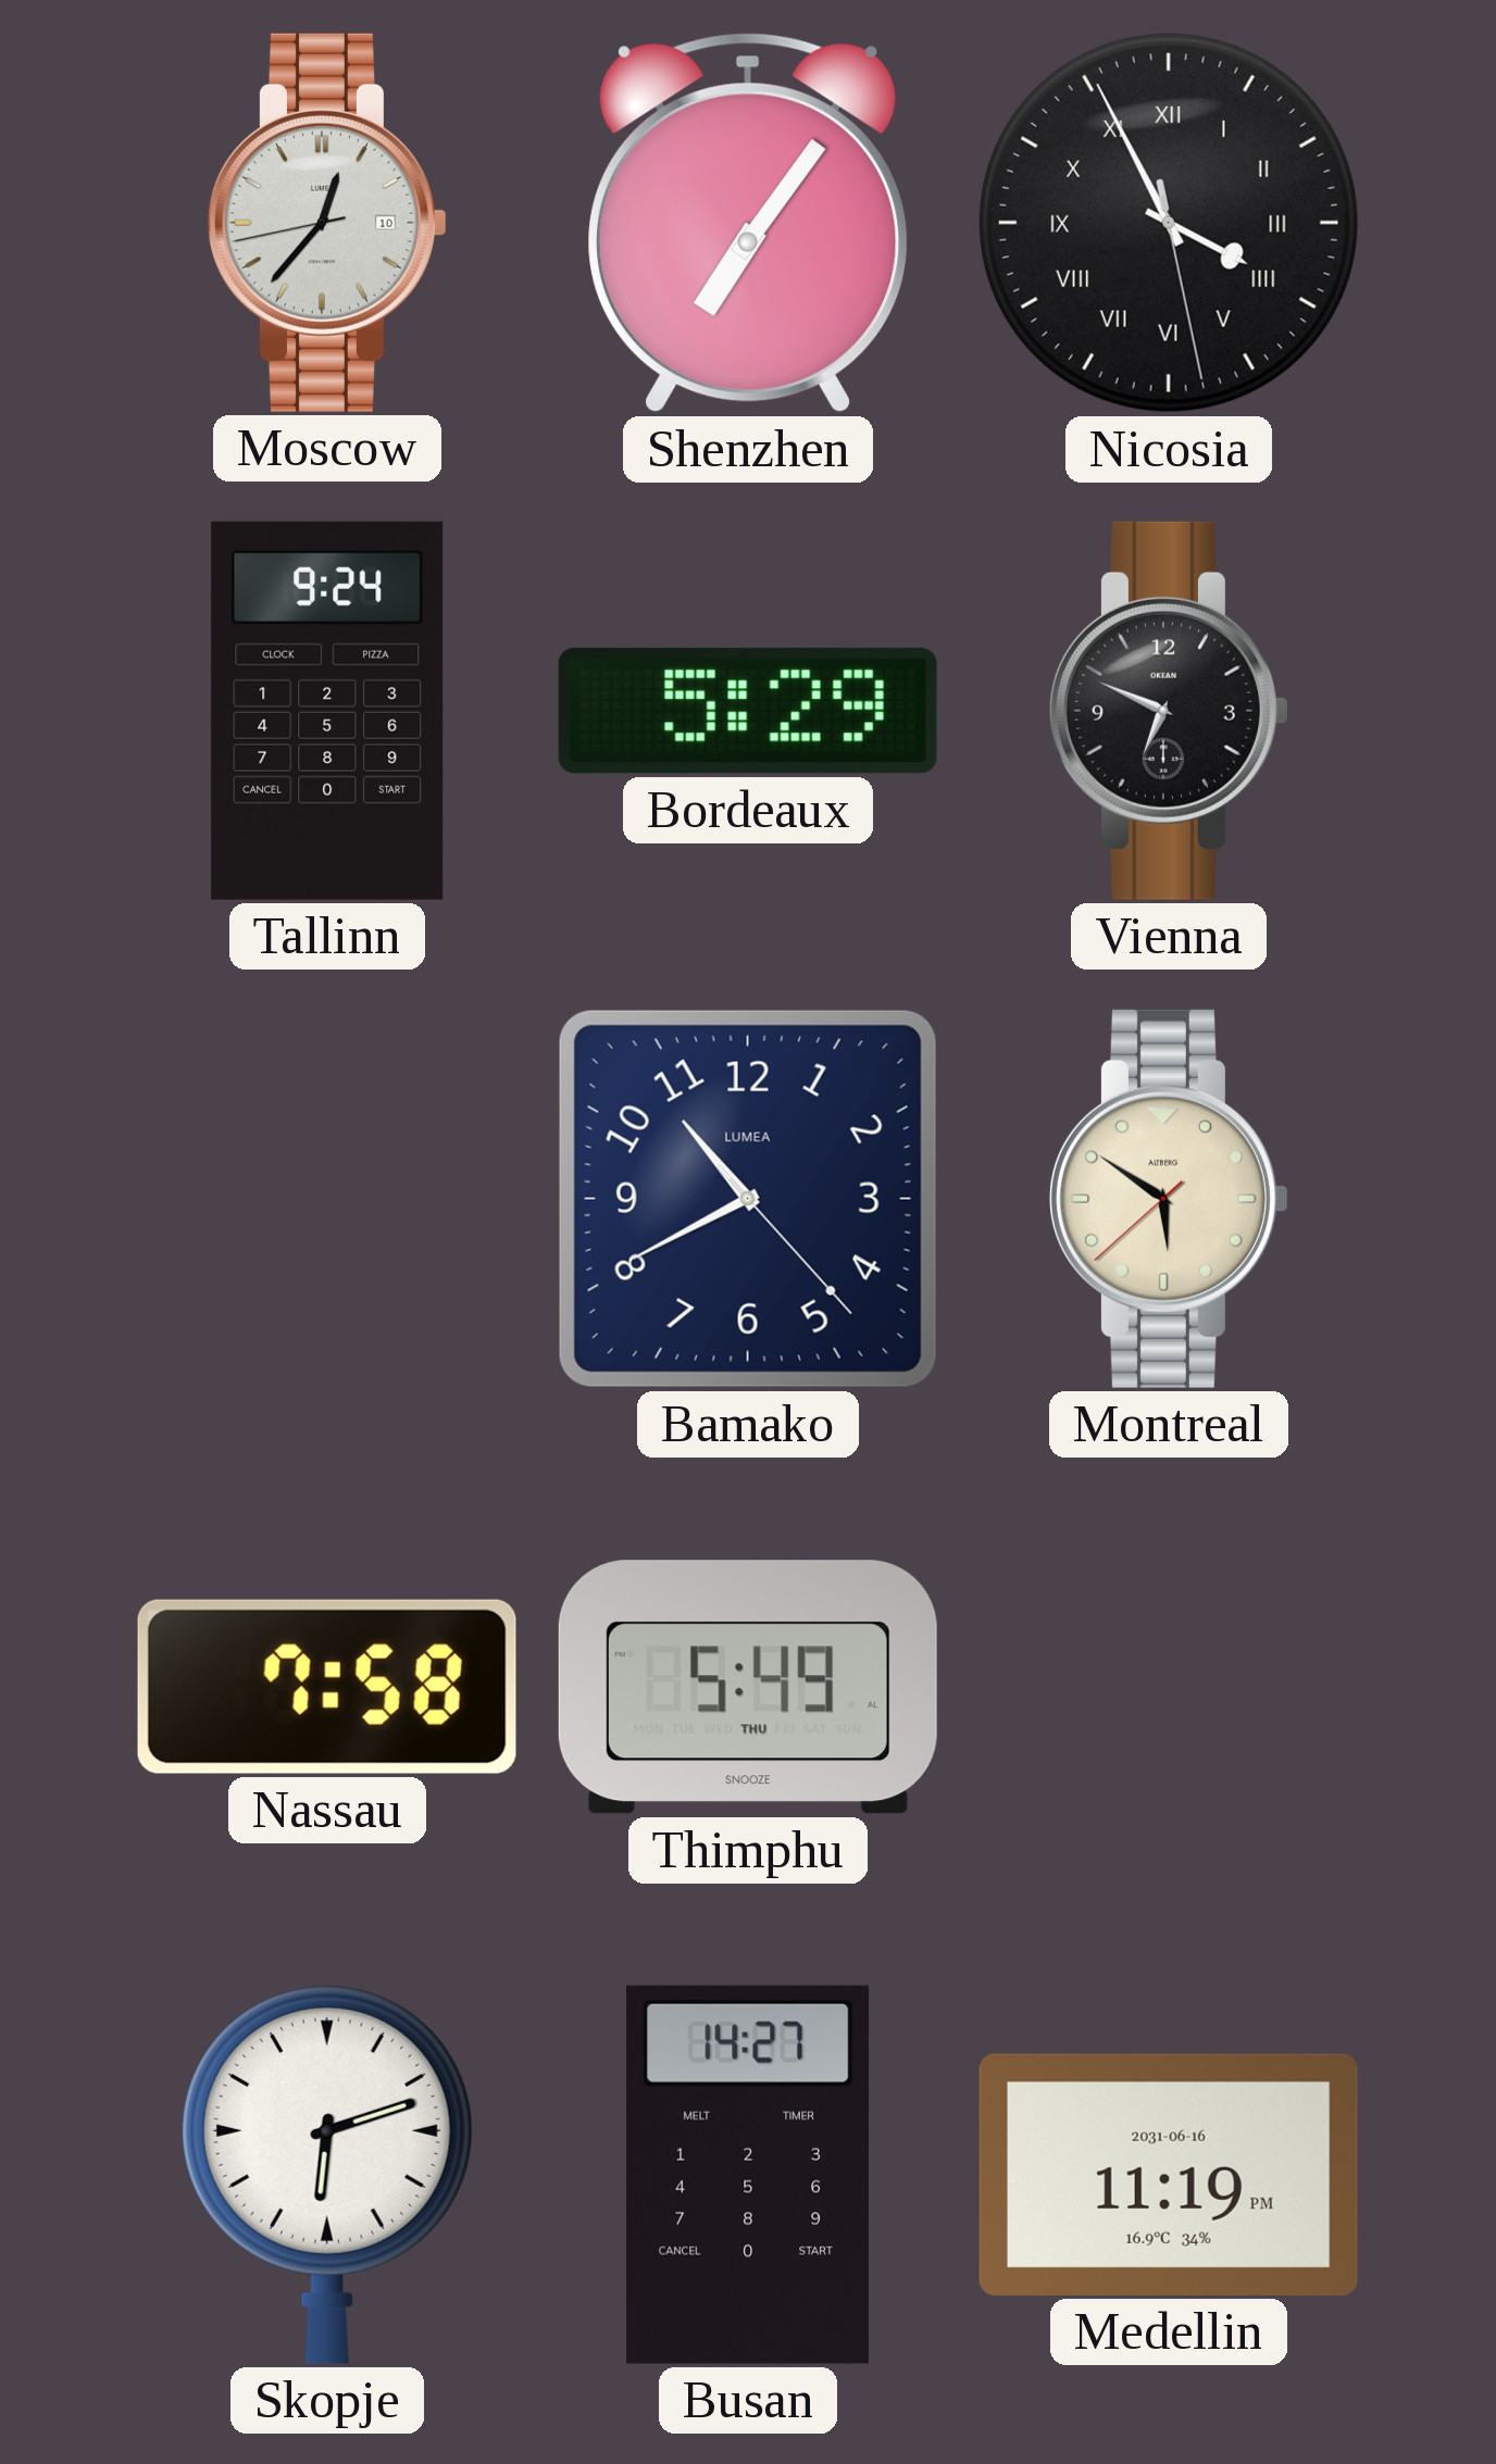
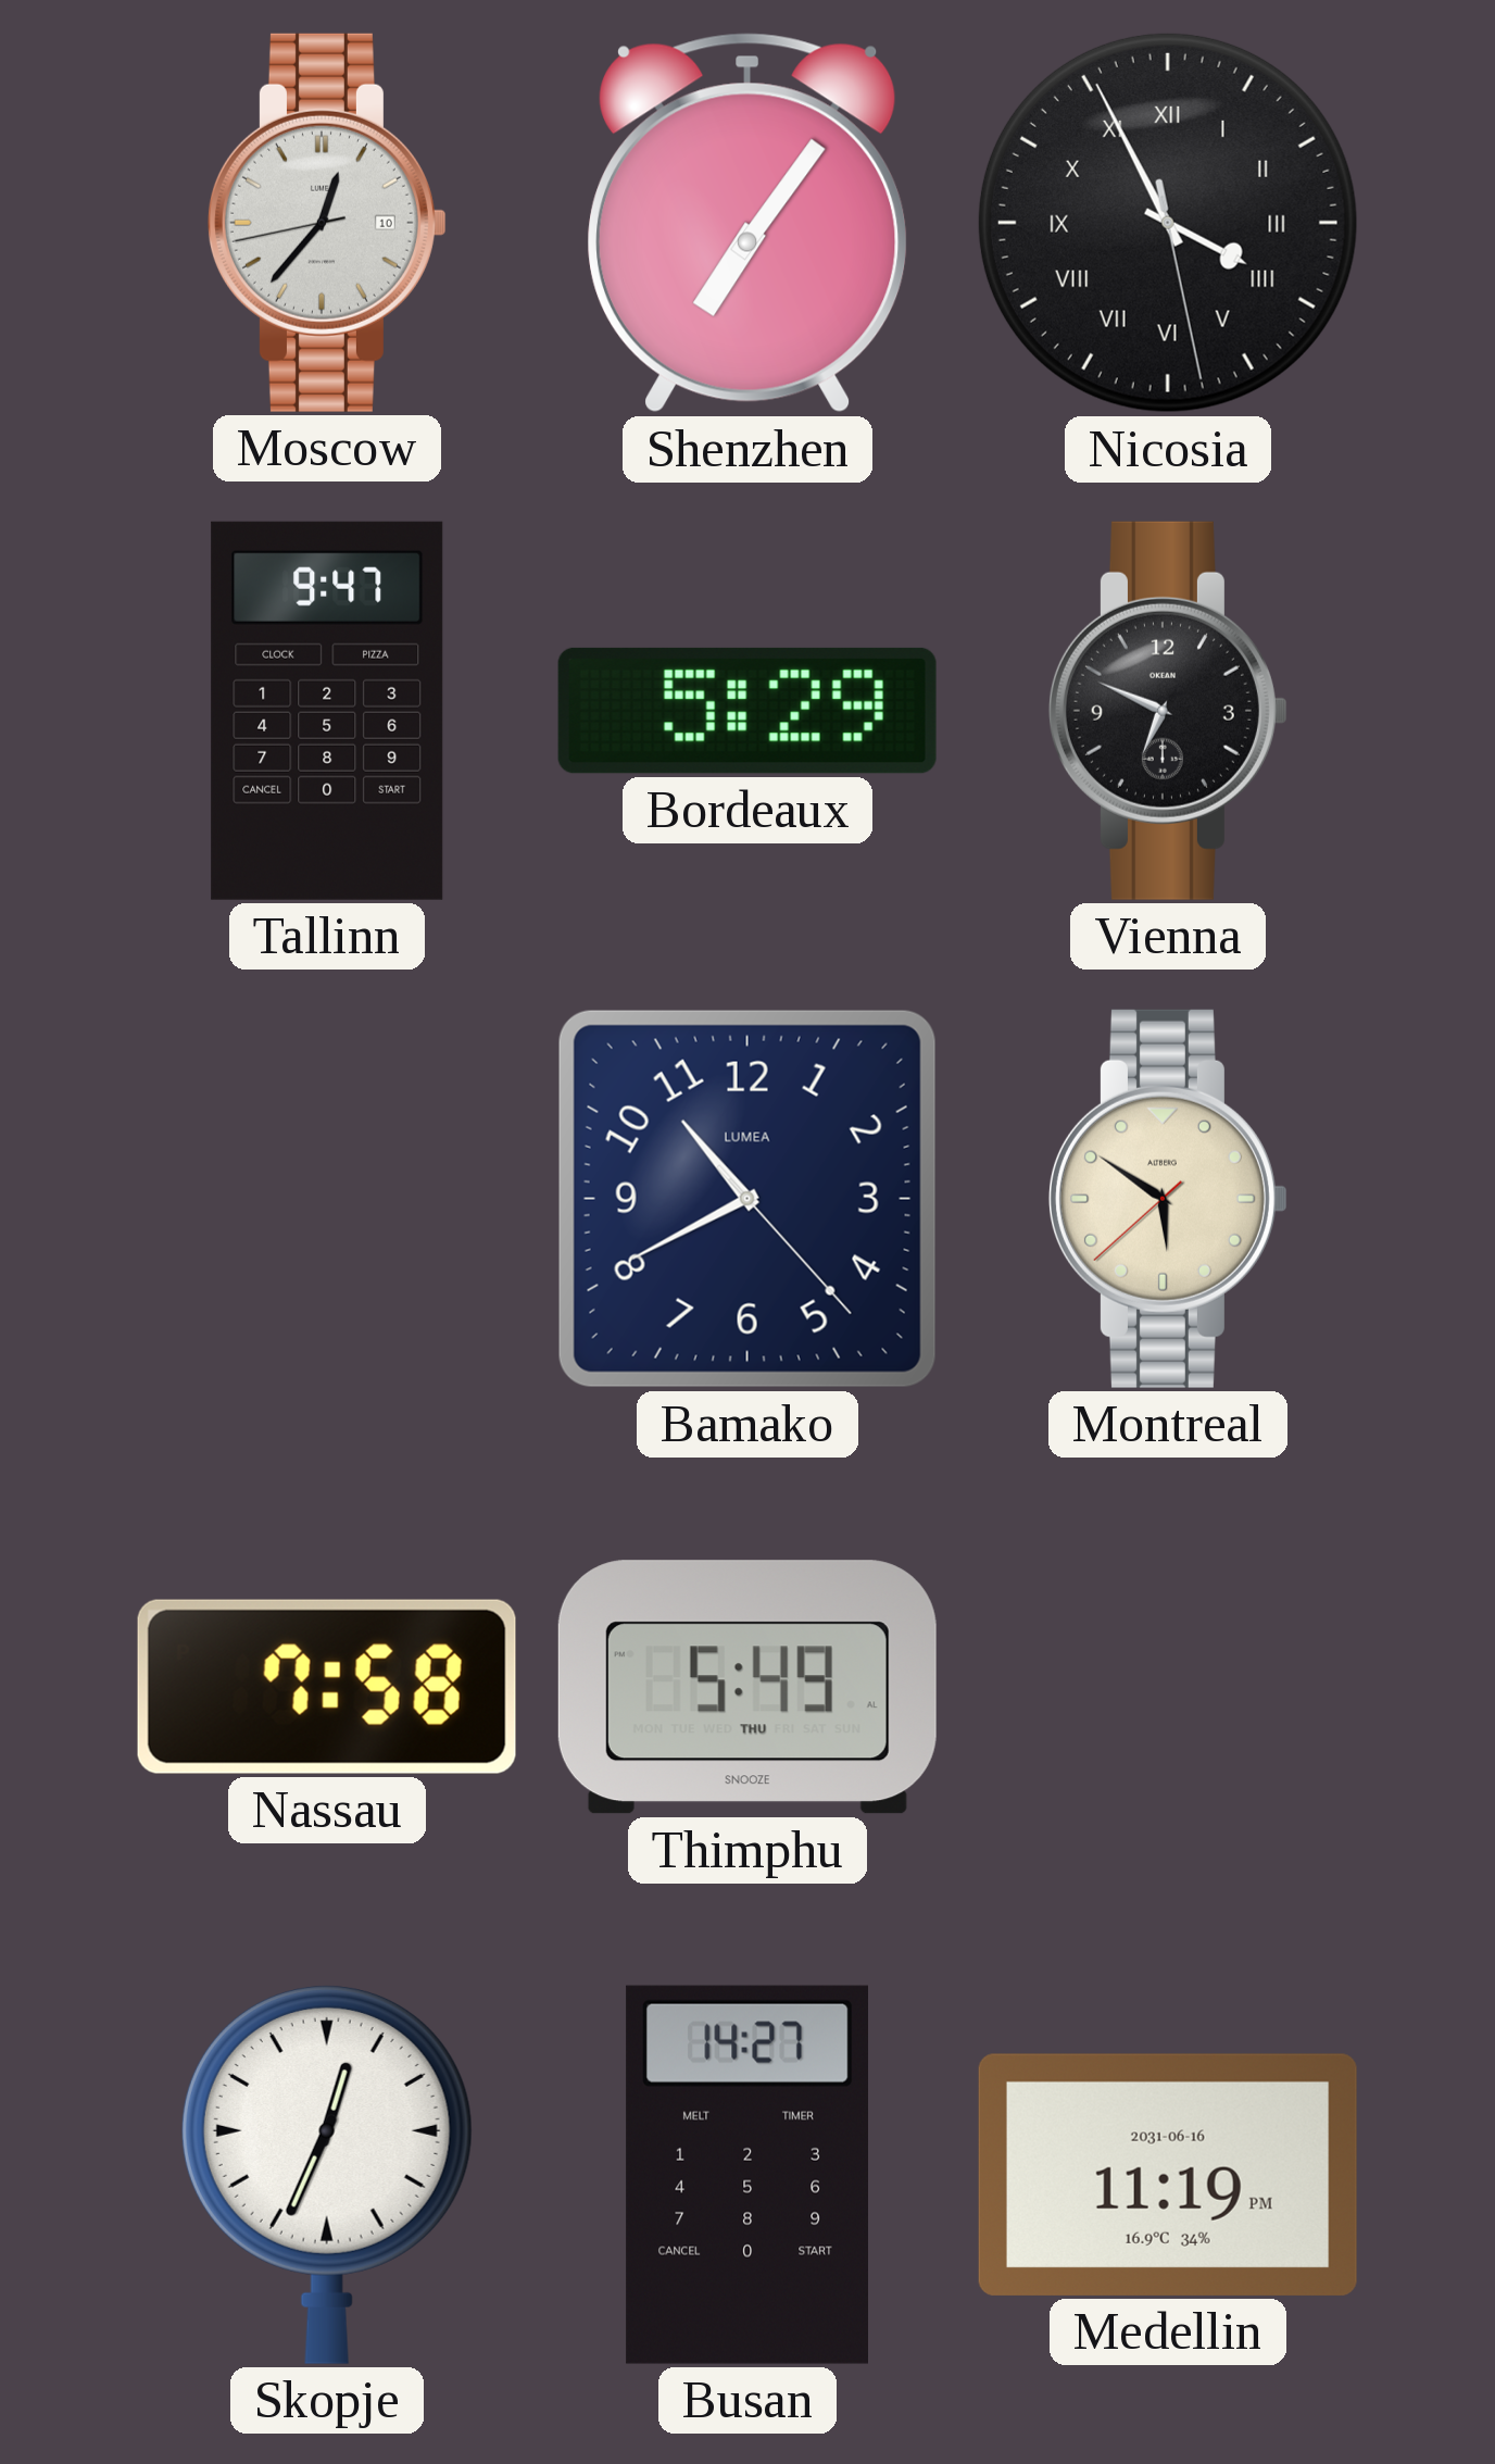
Tallinn: 9:24 -> 9:47
Skopje: 6:12 -> 12:34
